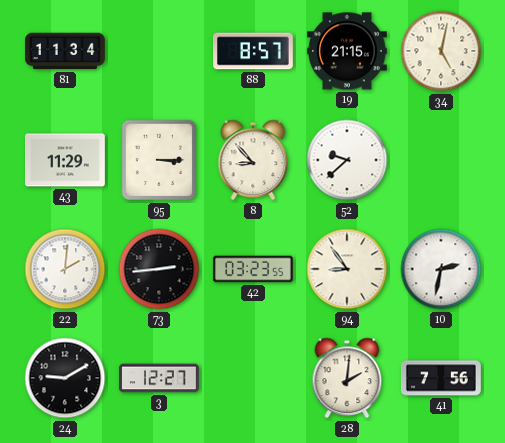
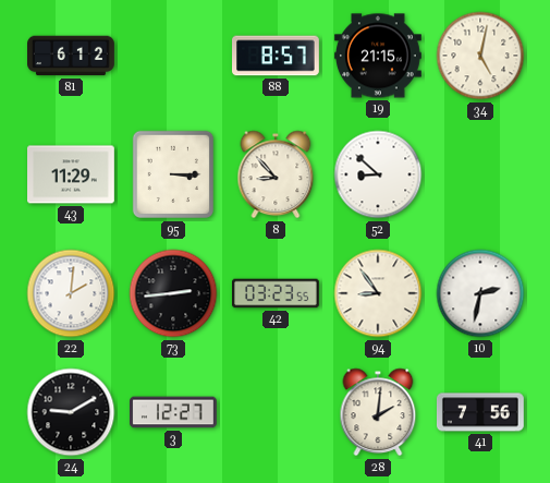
81: 11:34 -> 6:12
52: 9:38 -> 8:52
